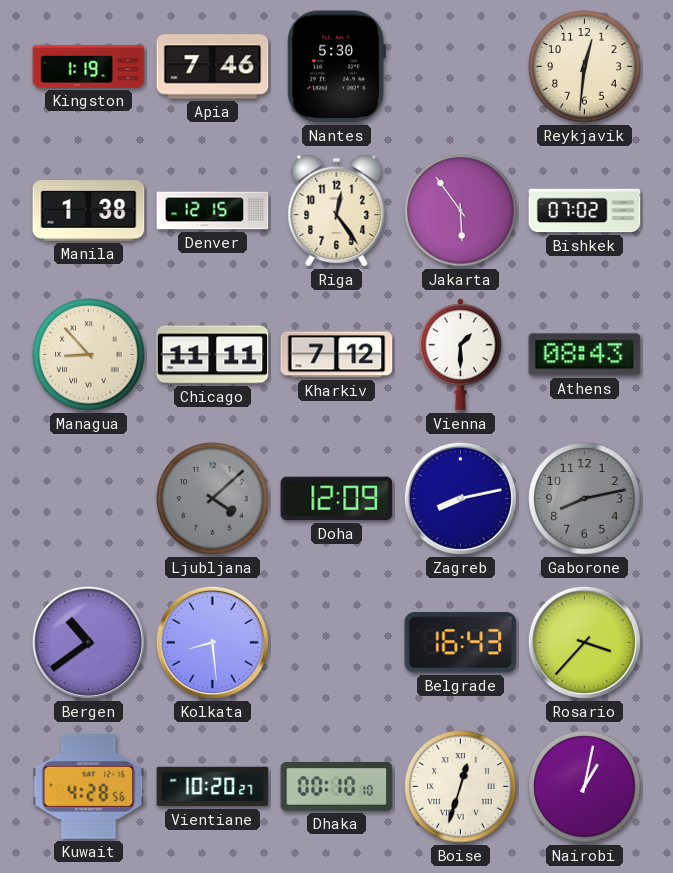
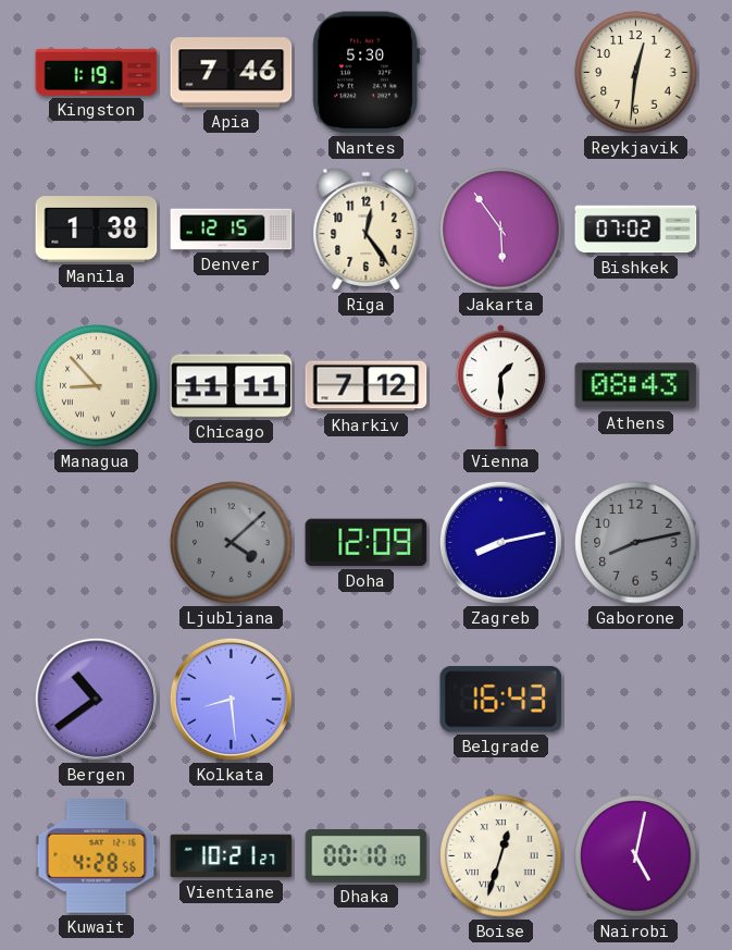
Rosario: 3:37 -> none
Vientiane: 10:20 -> 10:21
Nairobi: 1:02 -> 5:02
